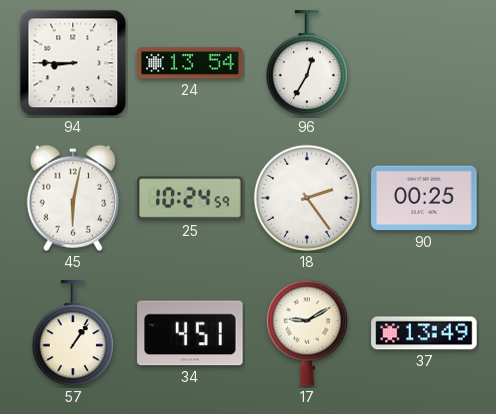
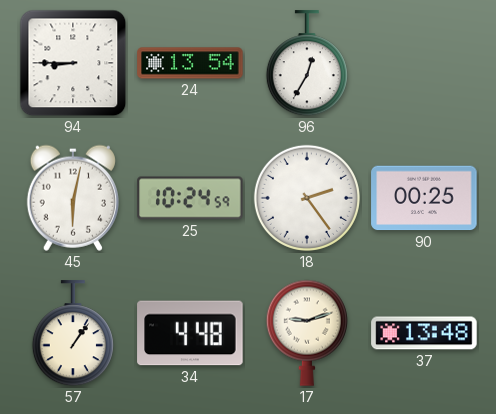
34: 4:51 -> 4:48
17: 9:10 -> 9:12
37: 13:49 -> 13:48
